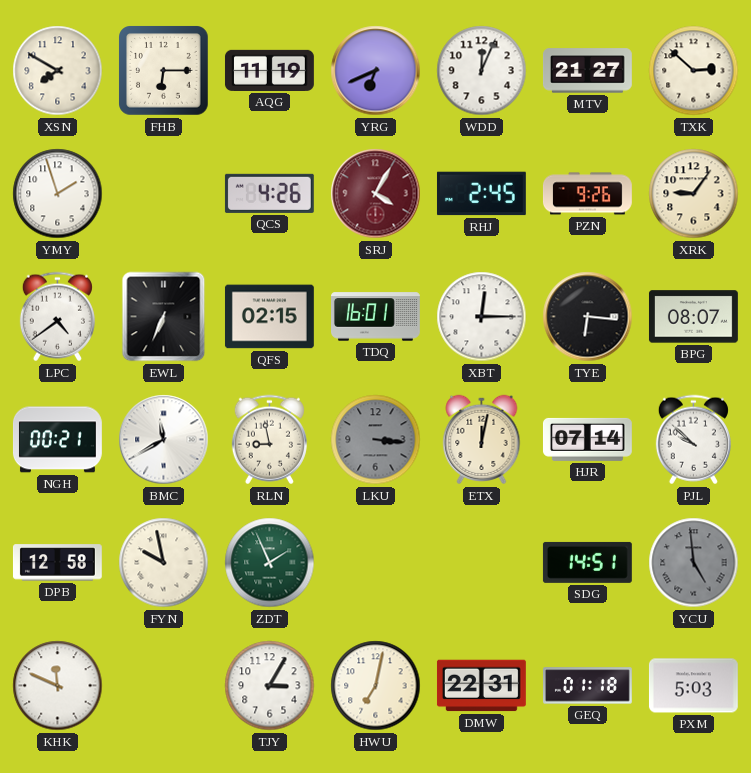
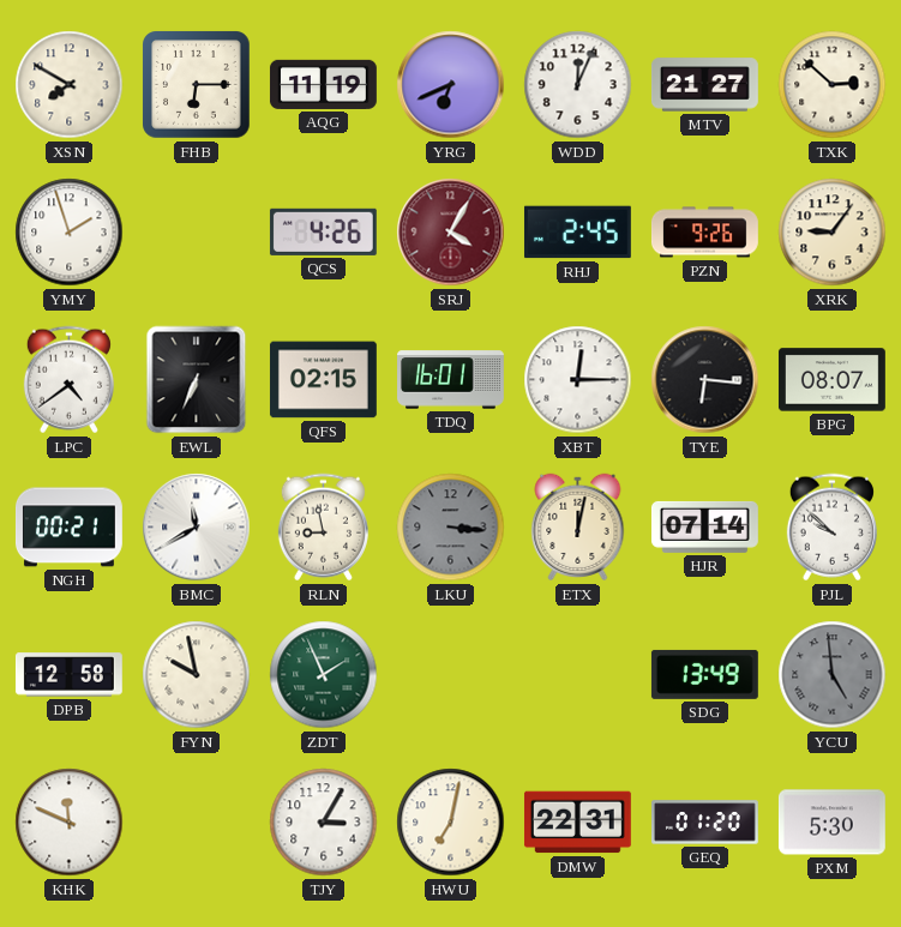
SDG: 14:51 -> 13:49
GEQ: 01:18 -> 01:20
PXM: 5:03 -> 5:30
